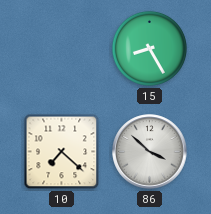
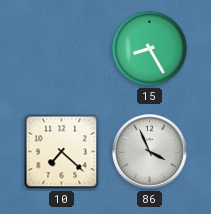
86: 3:52 -> 3:56
